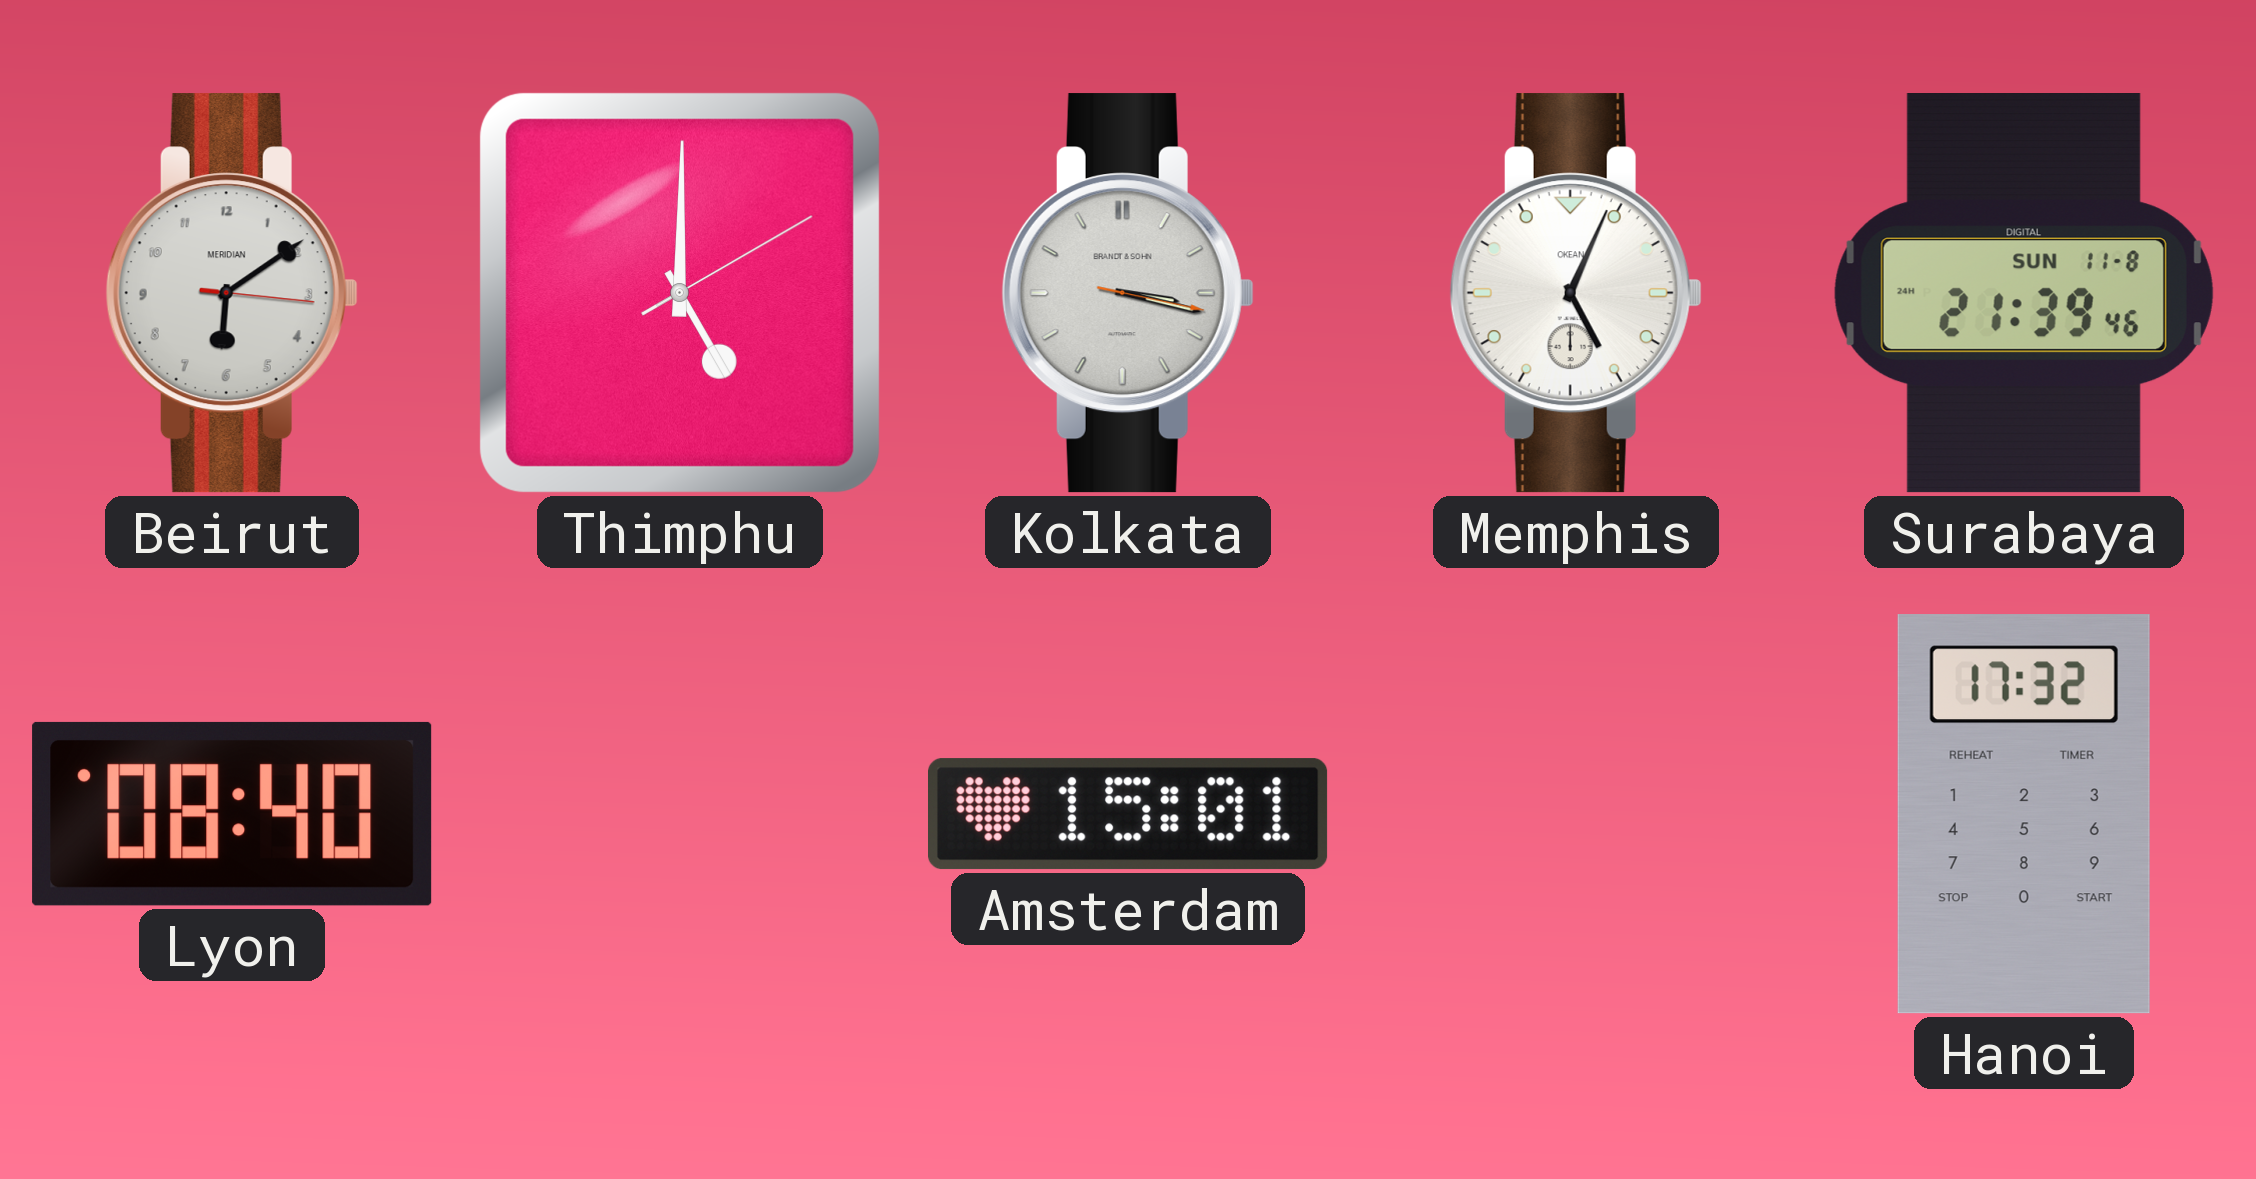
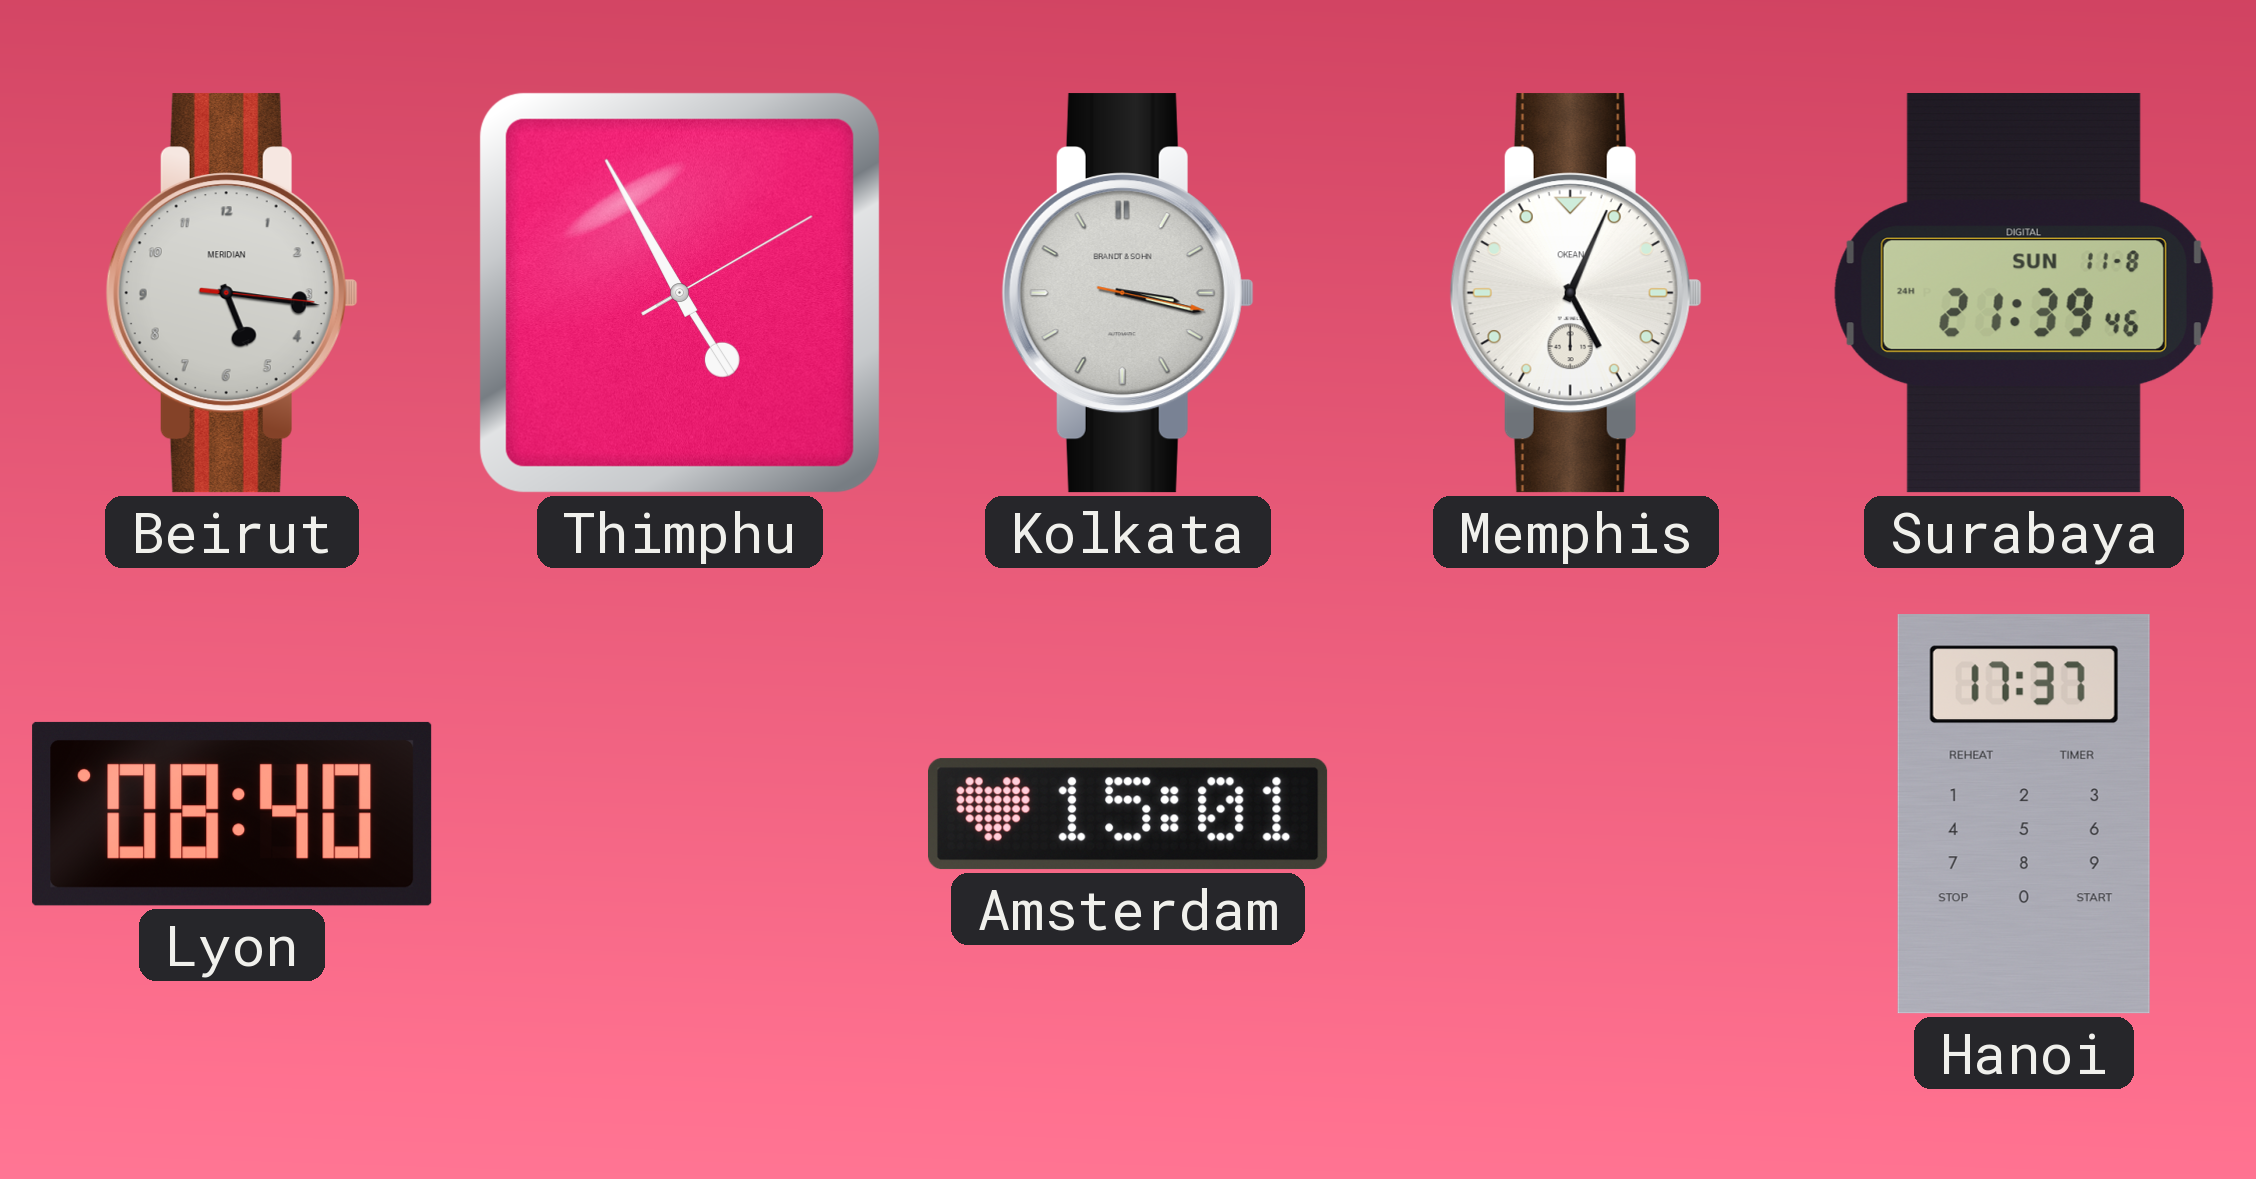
Beirut: 6:09 -> 5:16
Thimphu: 5:00 -> 4:55
Hanoi: 17:32 -> 17:37
